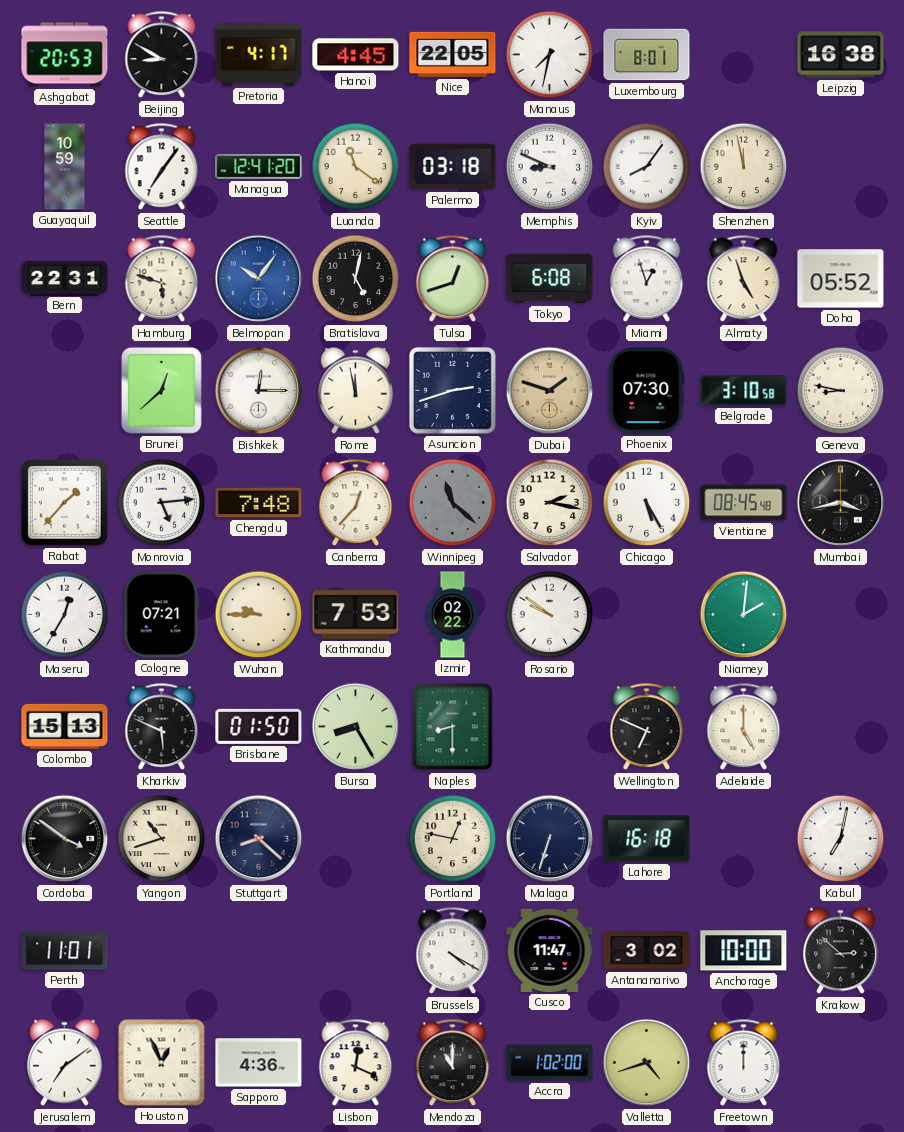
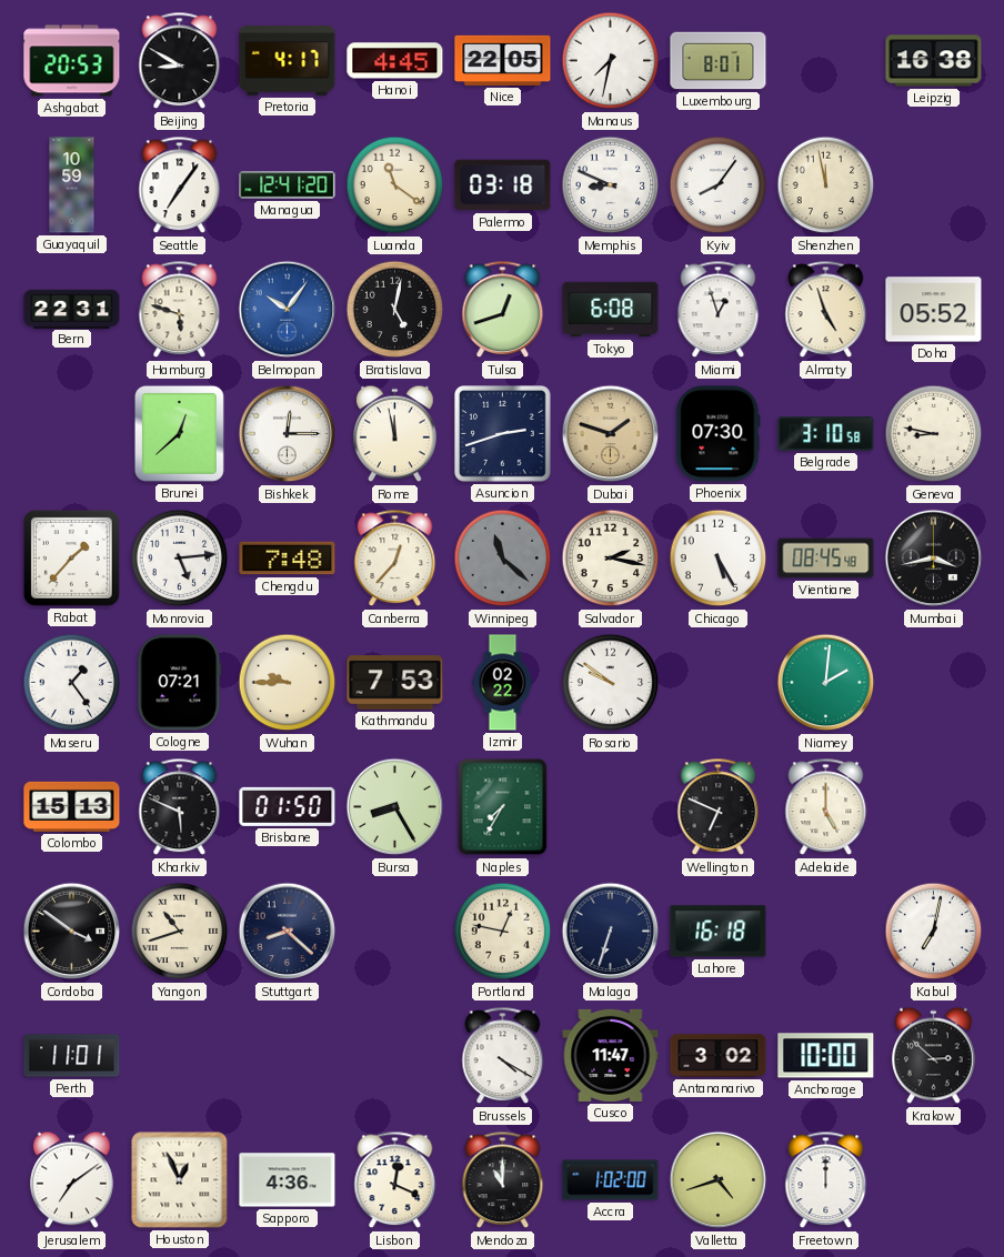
Maseru: 12:35 -> 1:24
Naples: 8:30 -> 7:35
